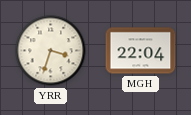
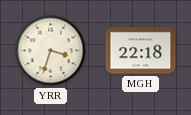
MGH: 22:04 -> 22:18
